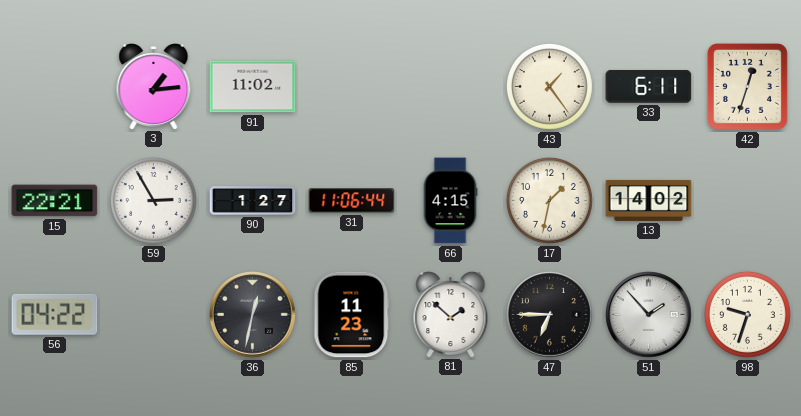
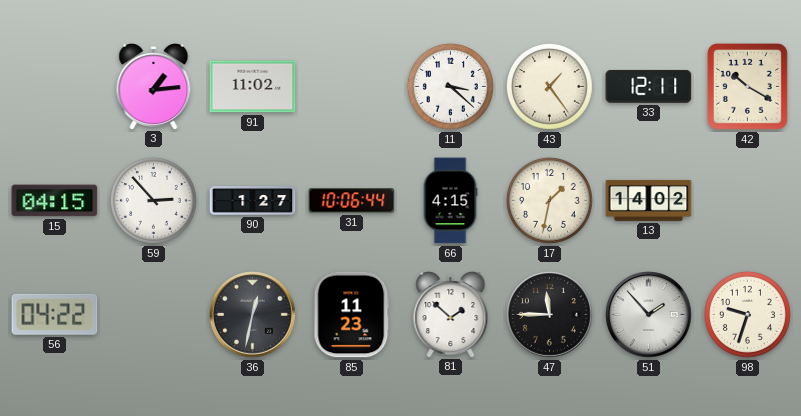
11: none -> 3:22
33: 6:11 -> 12:11
42: 12:33 -> 10:20
15: 22:21 -> 04:15
59: 2:55 -> 2:53
31: 11:06 -> 10:06
47: 6:45 -> 11:45
